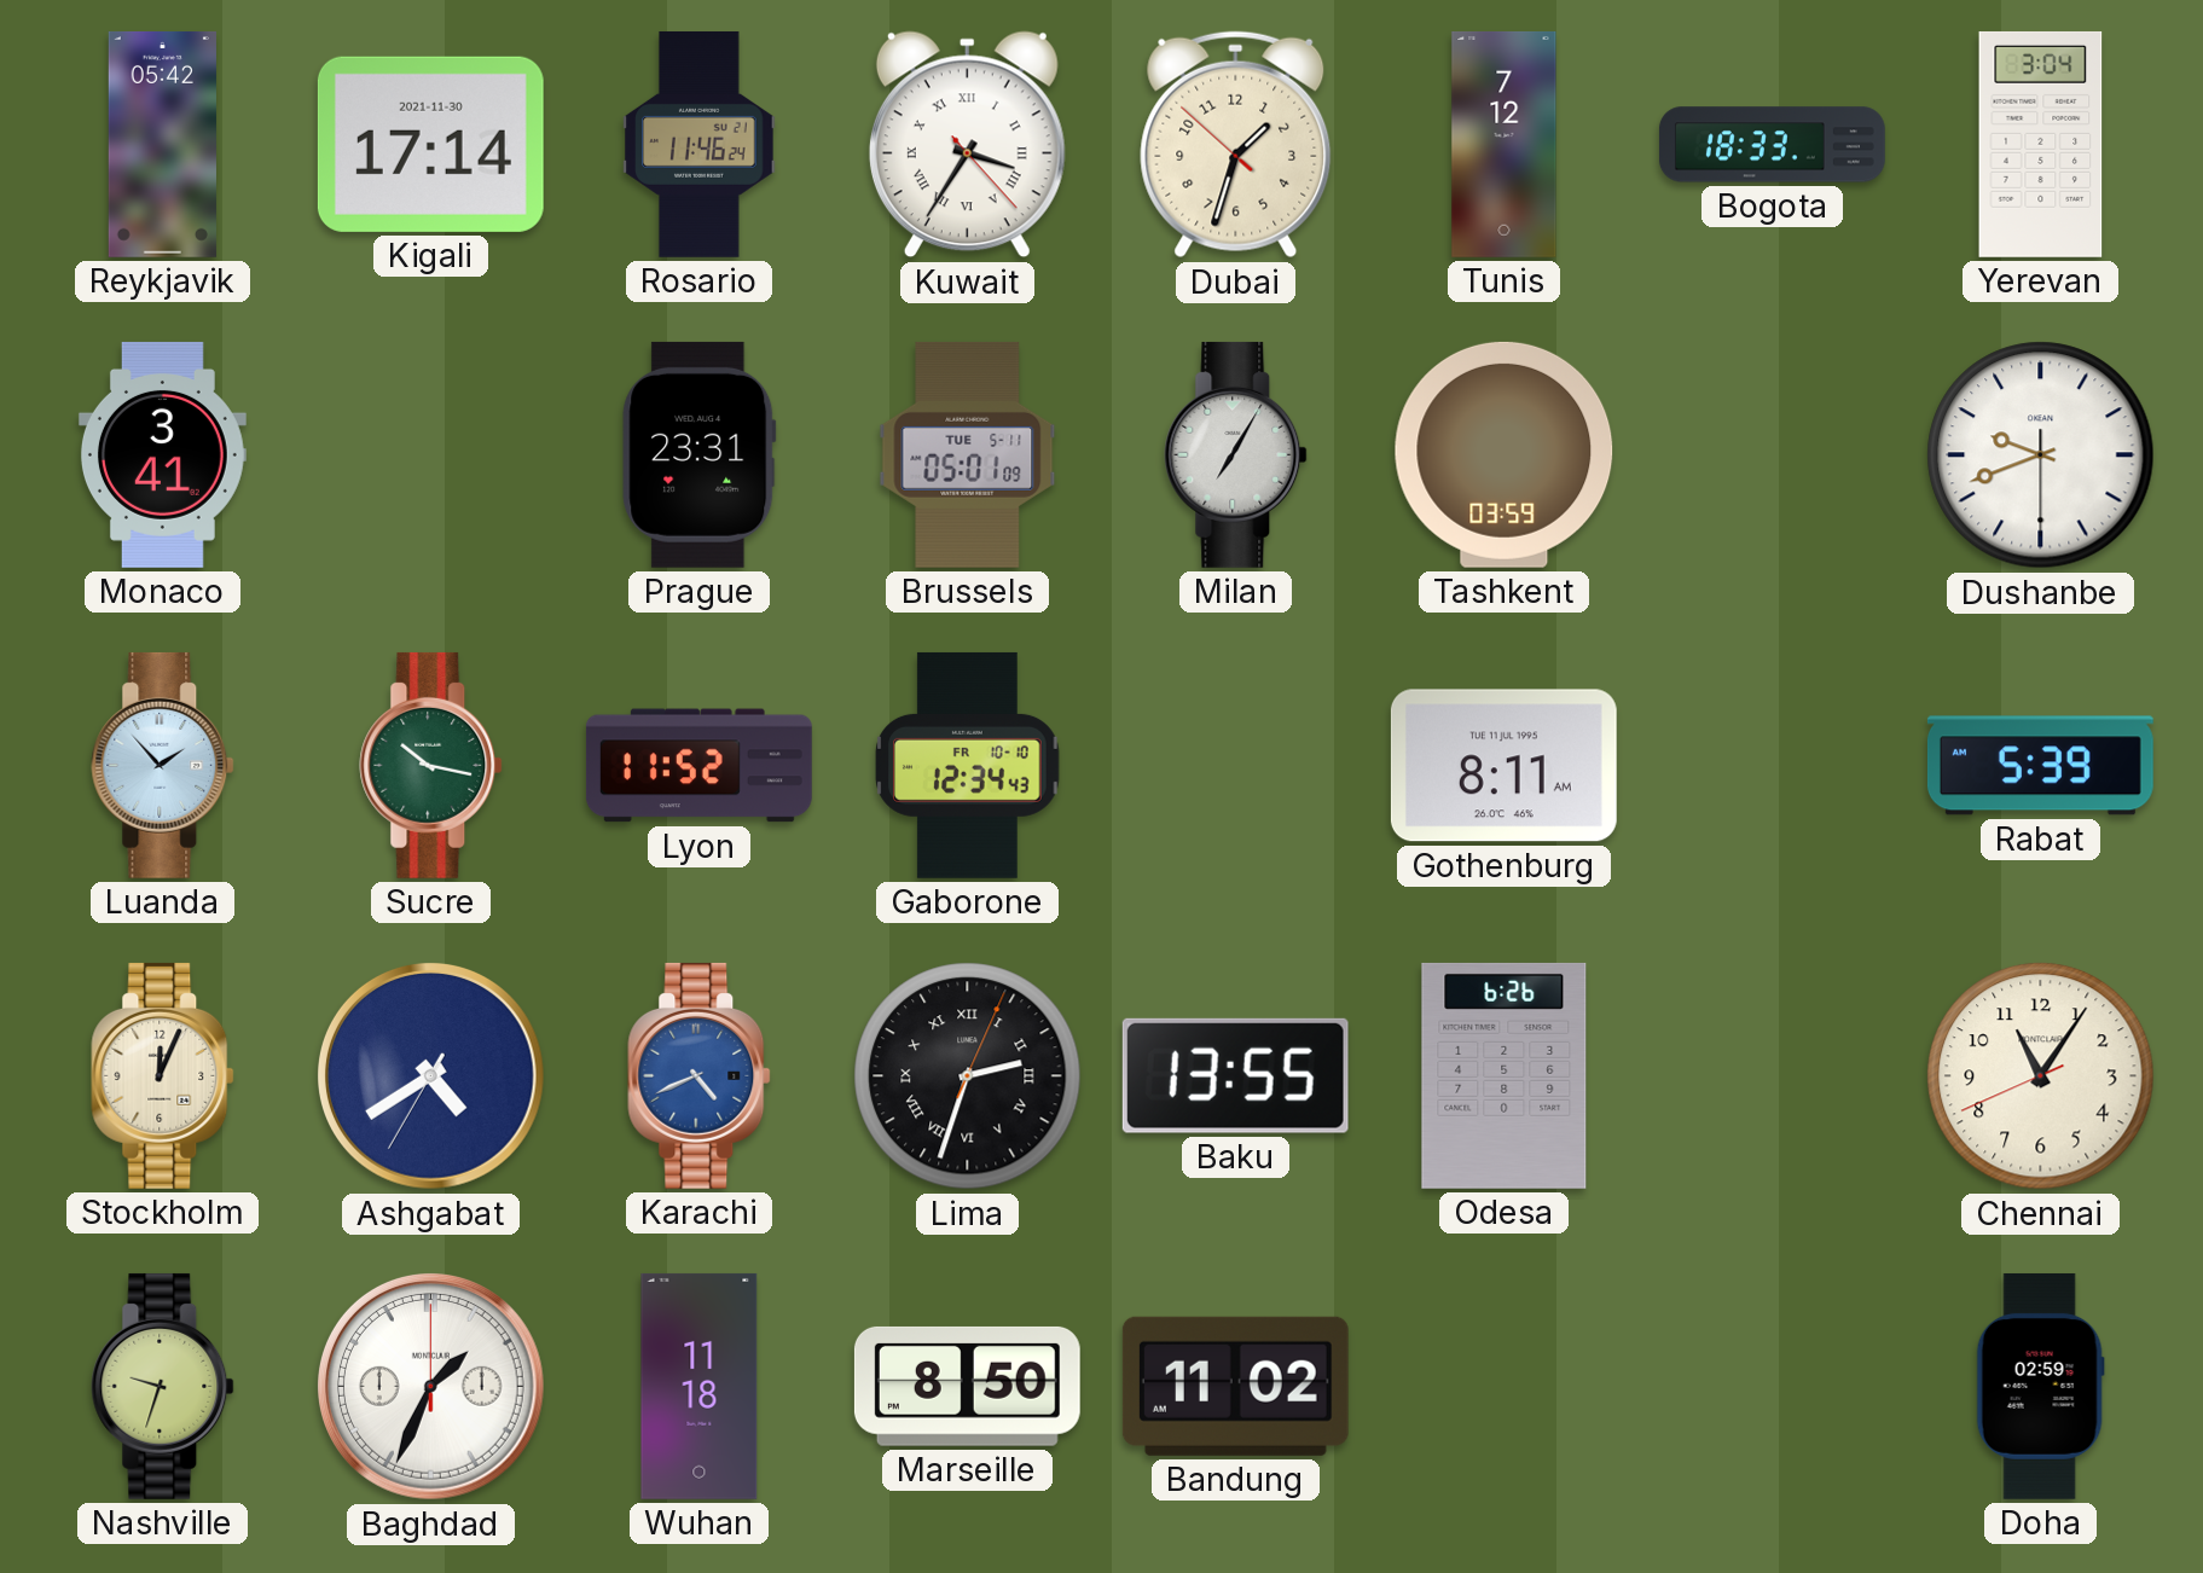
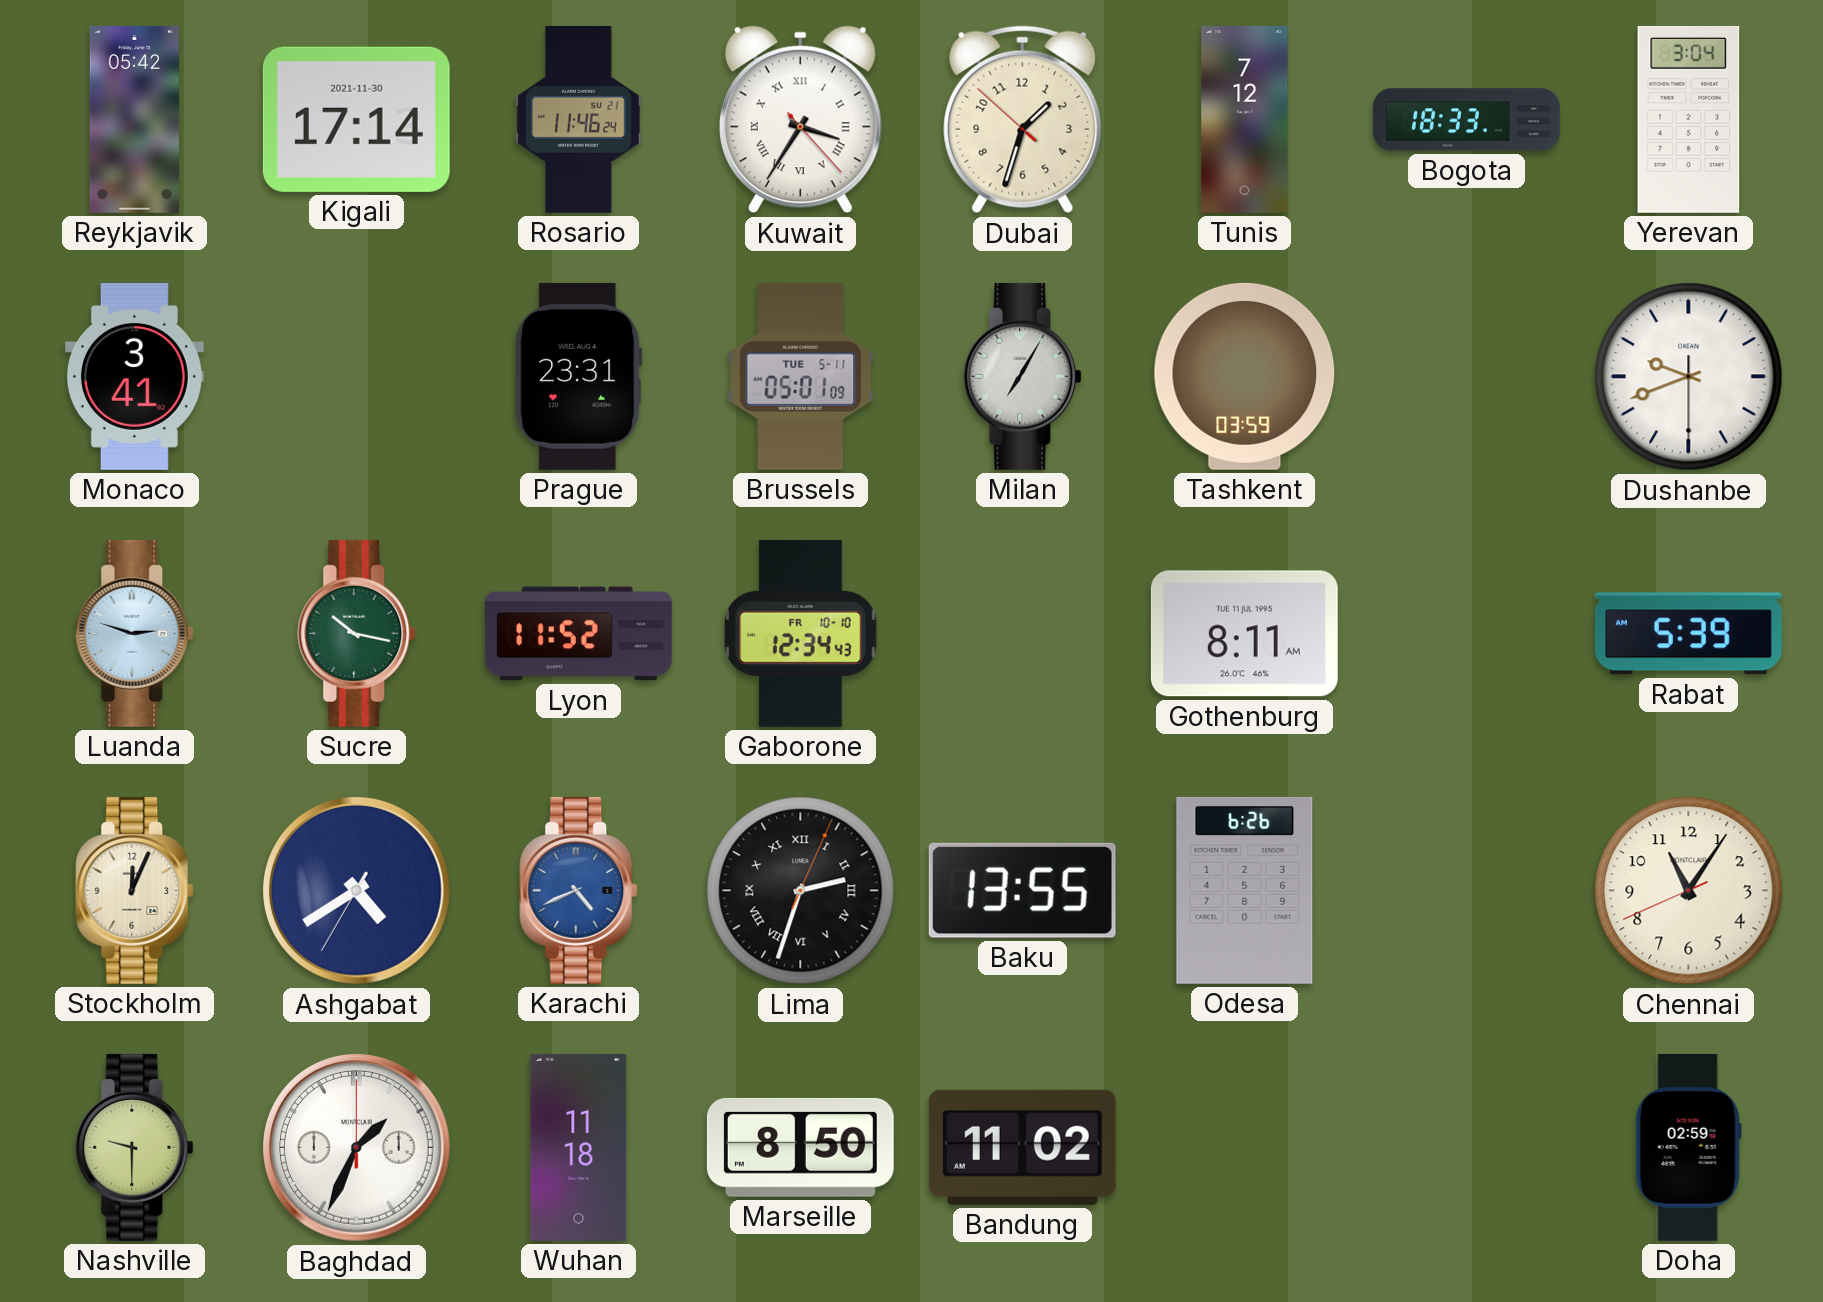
Luanda: 1:53 -> 2:48
Nashville: 9:33 -> 9:30
